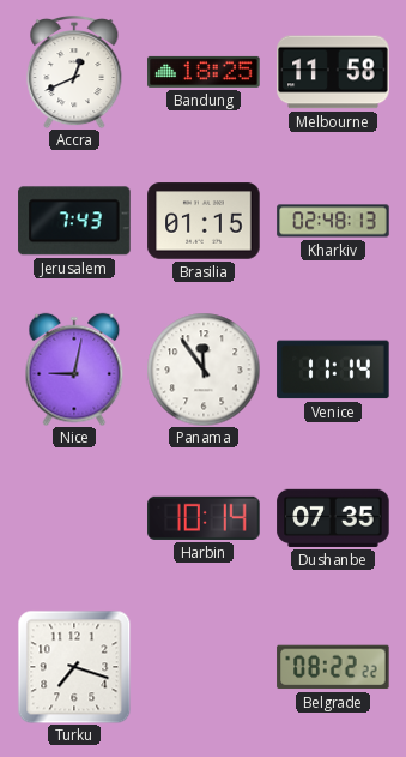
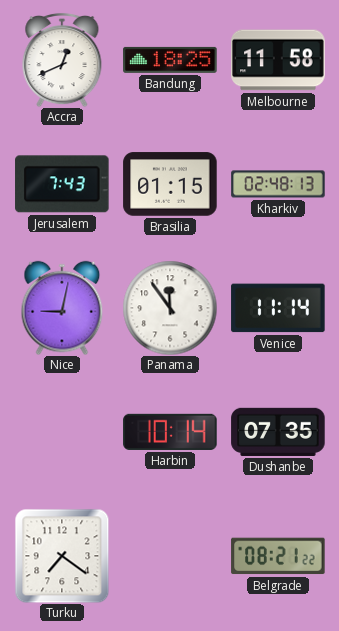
Turku: 7:18 -> 7:21
Belgrade: 08:22 -> 08:21
